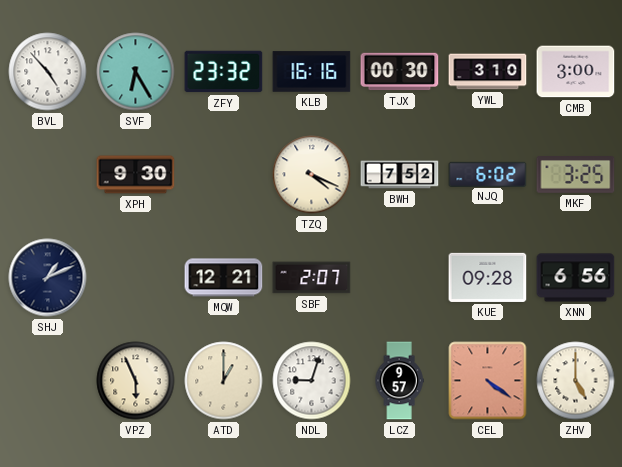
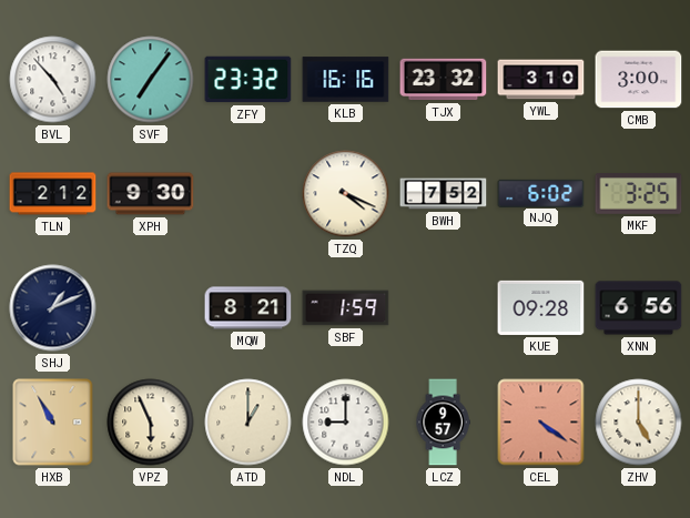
SVF: 6:25 -> 7:06
TJX: 00:30 -> 23:32
TLN: none -> 2:12
MQW: 12:21 -> 8:21
SBF: 2:07 -> 1:59
HXB: none -> 10:55
NDL: 9:03 -> 9:00
